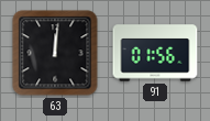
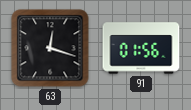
63: 12:01 -> 12:18
